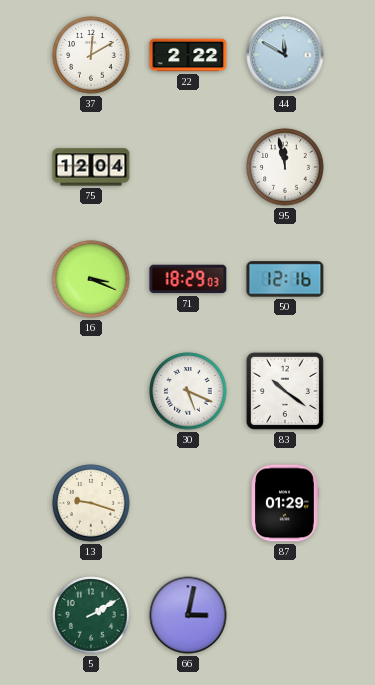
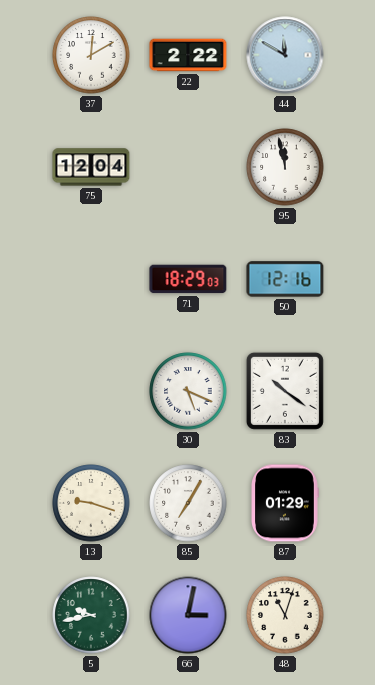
16: 3:19 -> none
85: none -> 7:05
5: 2:10 -> 9:43
48: none -> 11:03
